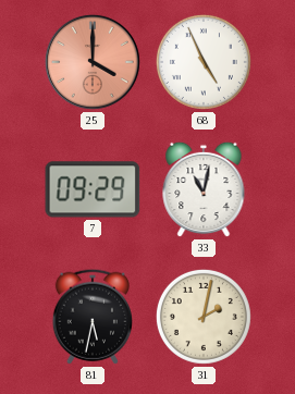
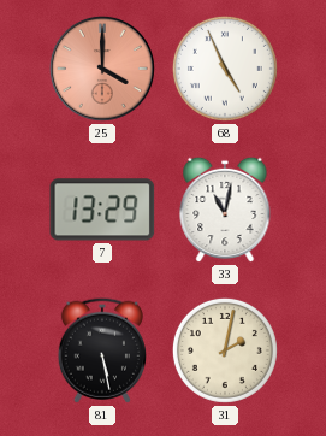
7: 09:29 -> 13:29
81: 5:32 -> 5:28
